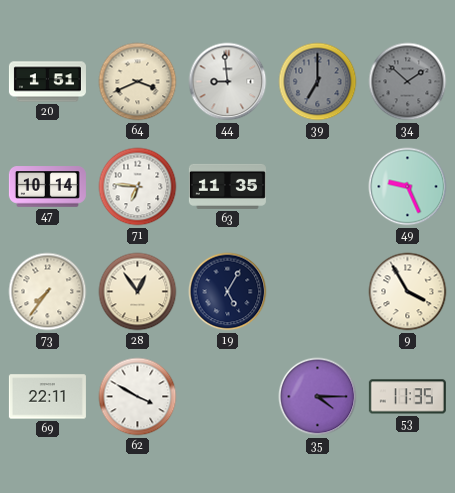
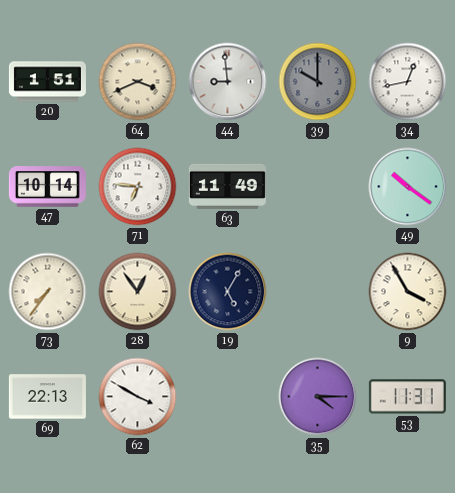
39: 7:00 -> 10:00
34: 1:52 -> 12:43
34 dial: grey -> white
63: 11:35 -> 11:49
49: 9:26 -> 10:21
69: 22:11 -> 22:13
53: 11:35 -> 11:31
